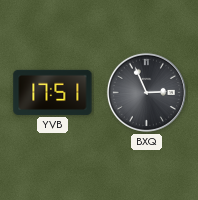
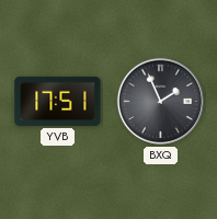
BXQ: 2:56 -> 1:56
